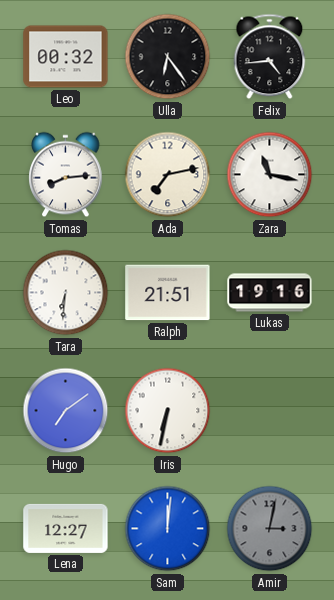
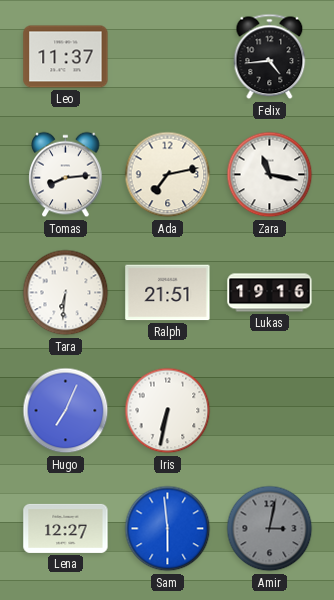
Leo: 00:32 -> 11:37
Ulla: 6:24 -> none
Hugo: 7:09 -> 7:04
Sam: 12:01 -> 5:59
